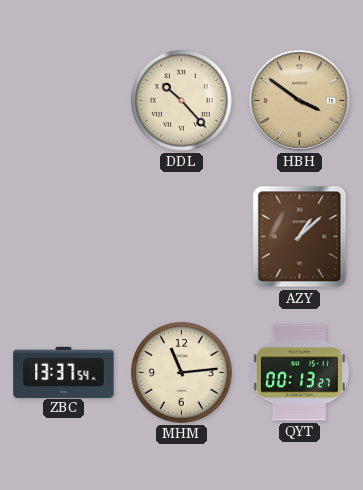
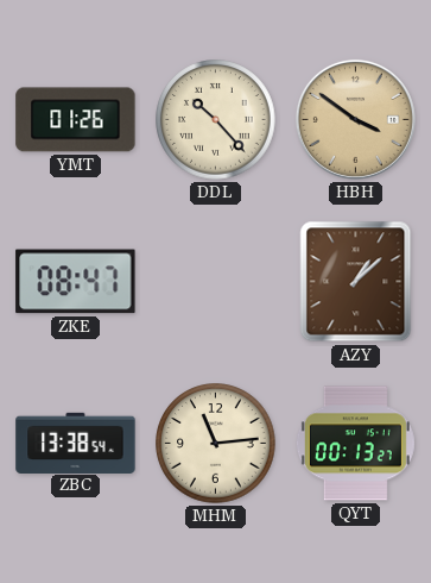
YMT: none -> 01:26
ZKE: none -> 08:47
ZBC: 13:37 -> 13:38
